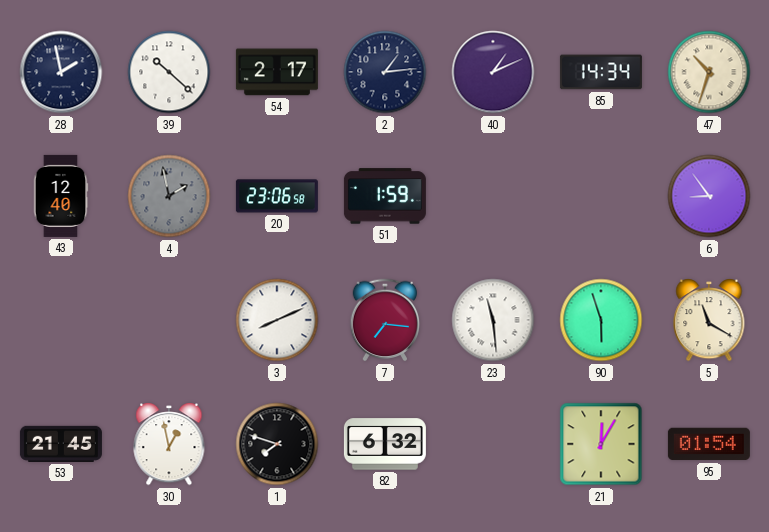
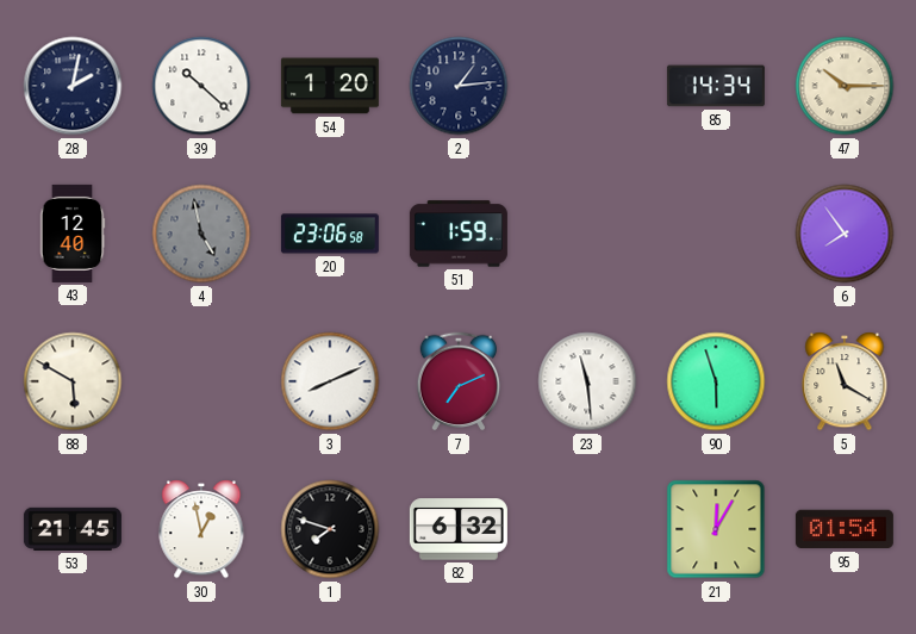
28: 1:58 -> 2:02
54: 2:17 -> 1:20
40: 1:11 -> none
47: 10:33 -> 10:15
4: 1:58 -> 4:58
6: 8:54 -> 7:54
88: none -> 5:50
7: 7:16 -> 7:11
